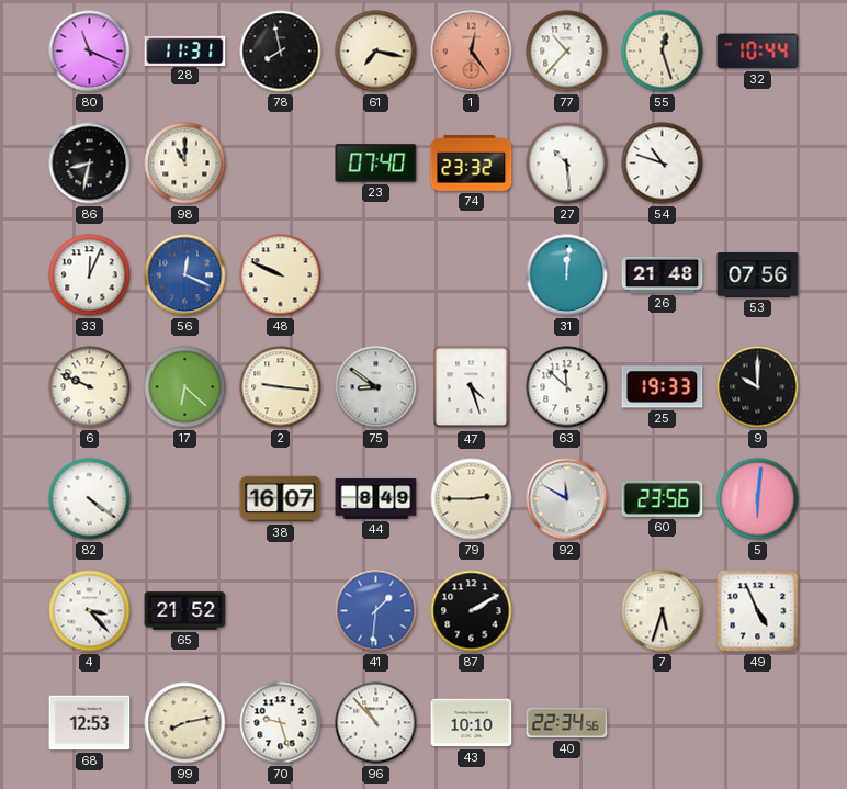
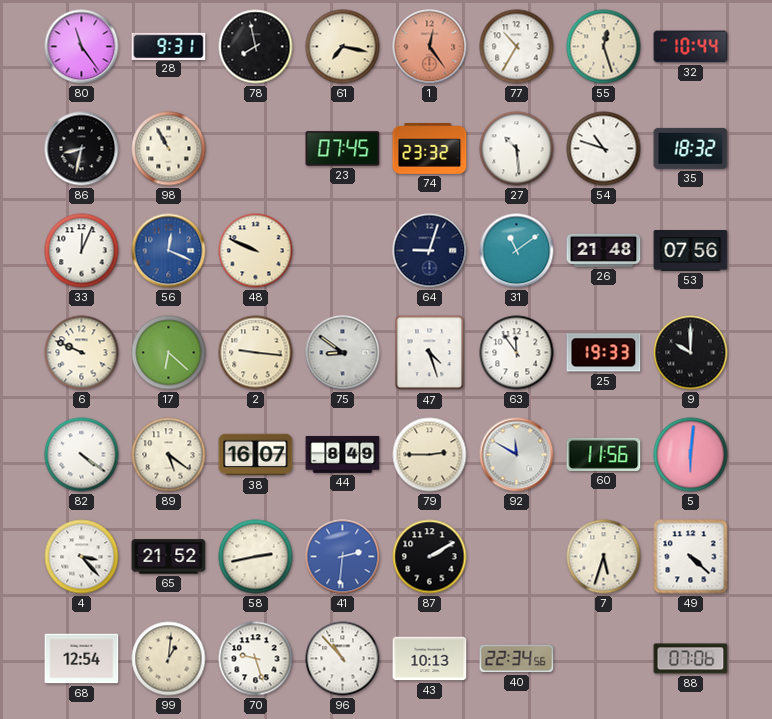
80: 11:19 -> 11:24
28: 11:31 -> 9:31
77: 10:37 -> 10:35
98: 11:00 -> 10:55
23: 07:40 -> 07:45
35: none -> 18:32
64: none -> 9:03
31: 12:01 -> 11:09
63: 11:52 -> 11:54
89: none -> 5:21
60: 23:56 -> 11:56
58: none -> 2:43
41: 1:31 -> 2:31
49: 4:56 -> 4:22
68: 12:53 -> 12:54
99: 8:13 -> 1:01
43: 10:10 -> 10:13
88: none -> 07:06
